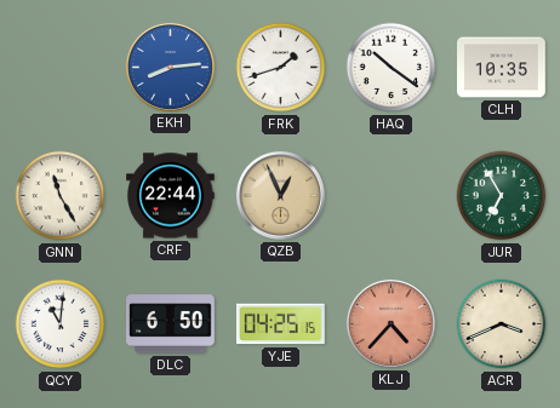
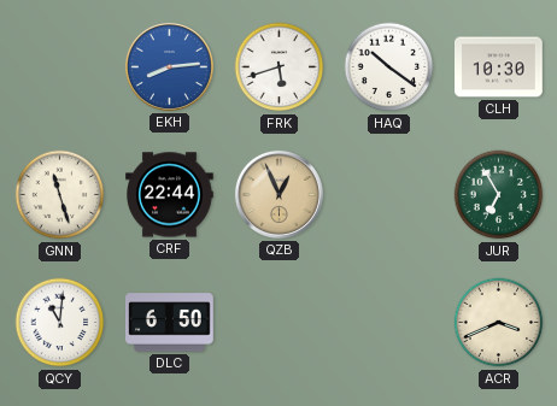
FRK: 1:42 -> 5:42
CLH: 10:35 -> 10:30
GNN: 11:25 -> 11:27
YJE: 04:25 -> none
KLJ: 4:37 -> none
